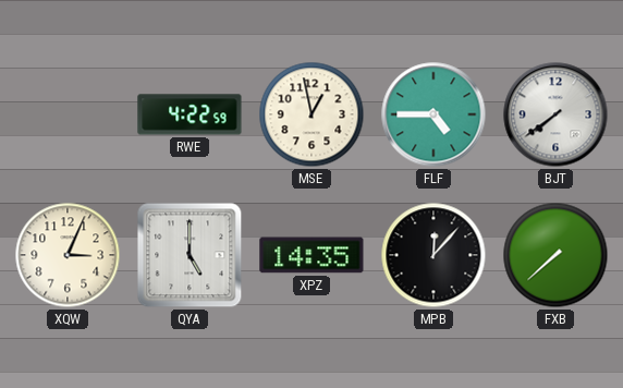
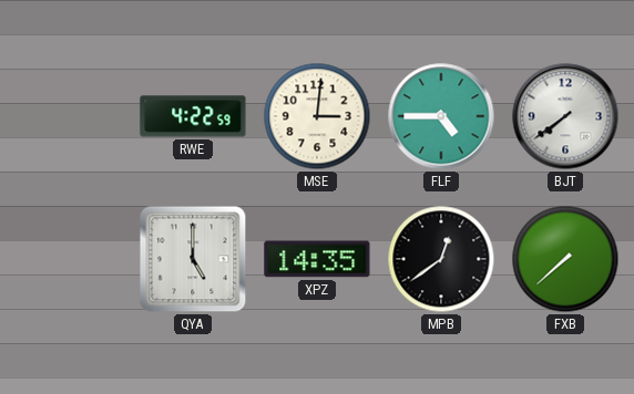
MSE: 12:58 -> 3:01
XQW: 3:04 -> none
MPB: 12:07 -> 12:39
